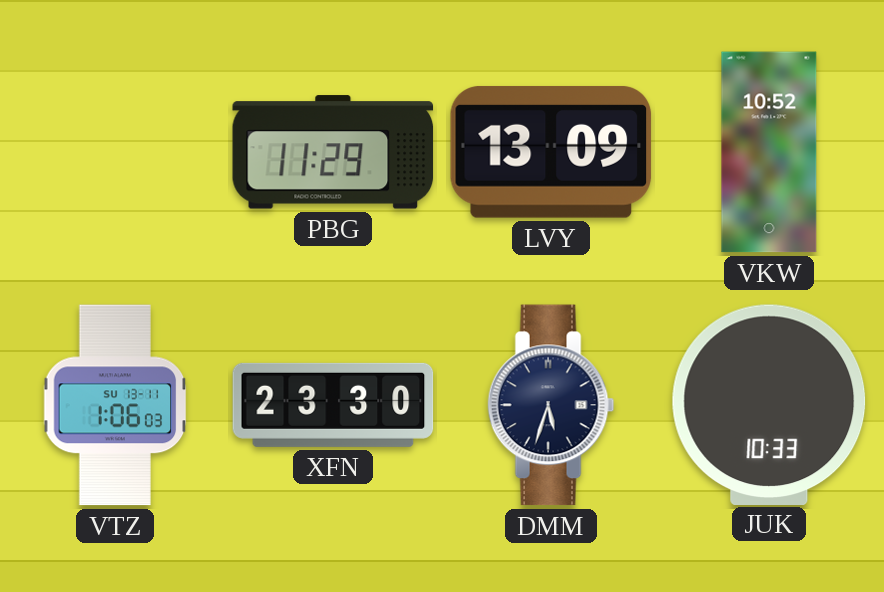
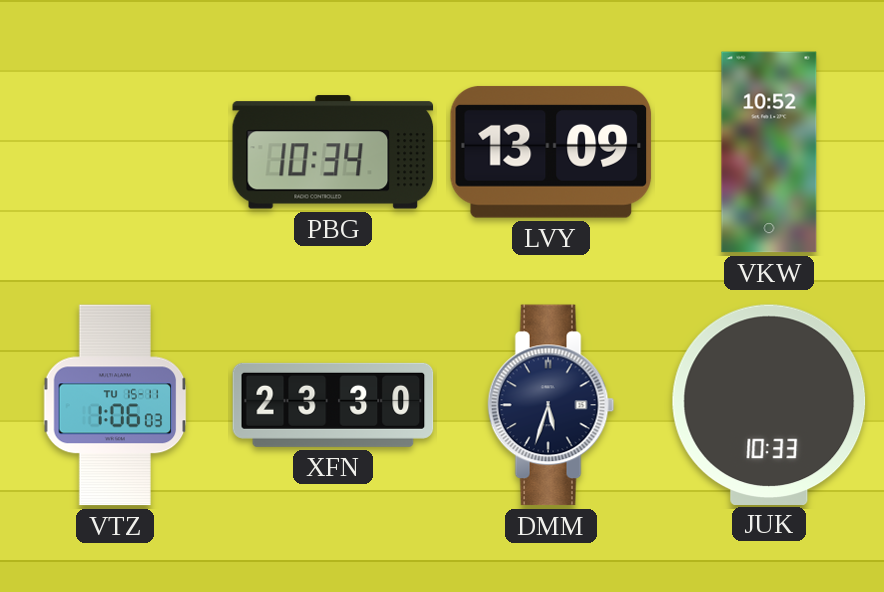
PBG: 11:29 -> 10:34
VTZ date: SU 13-11 -> TU 15-11
